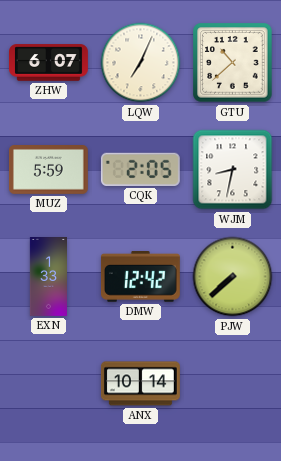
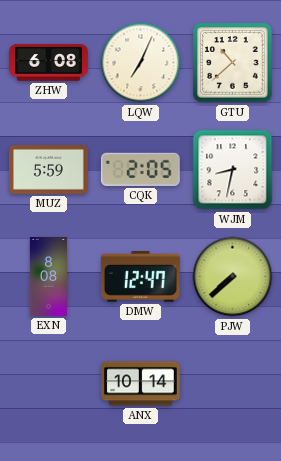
ZHW: 6:07 -> 6:08
EXN: 1:33 -> 8:08
DMW: 12:42 -> 12:47
